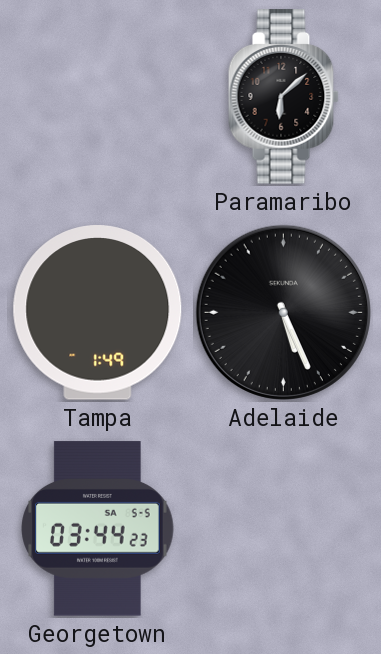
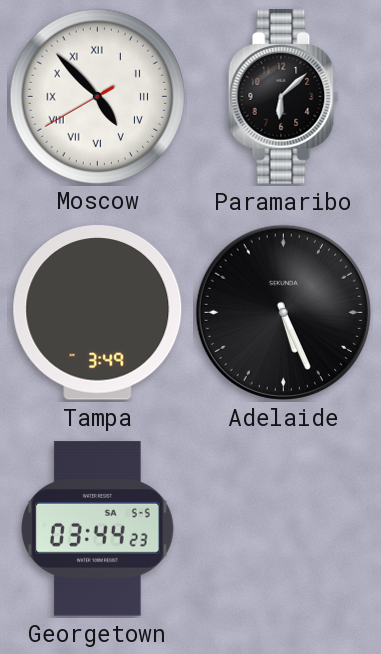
Moscow: none -> 4:52
Tampa: 1:49 -> 3:49
